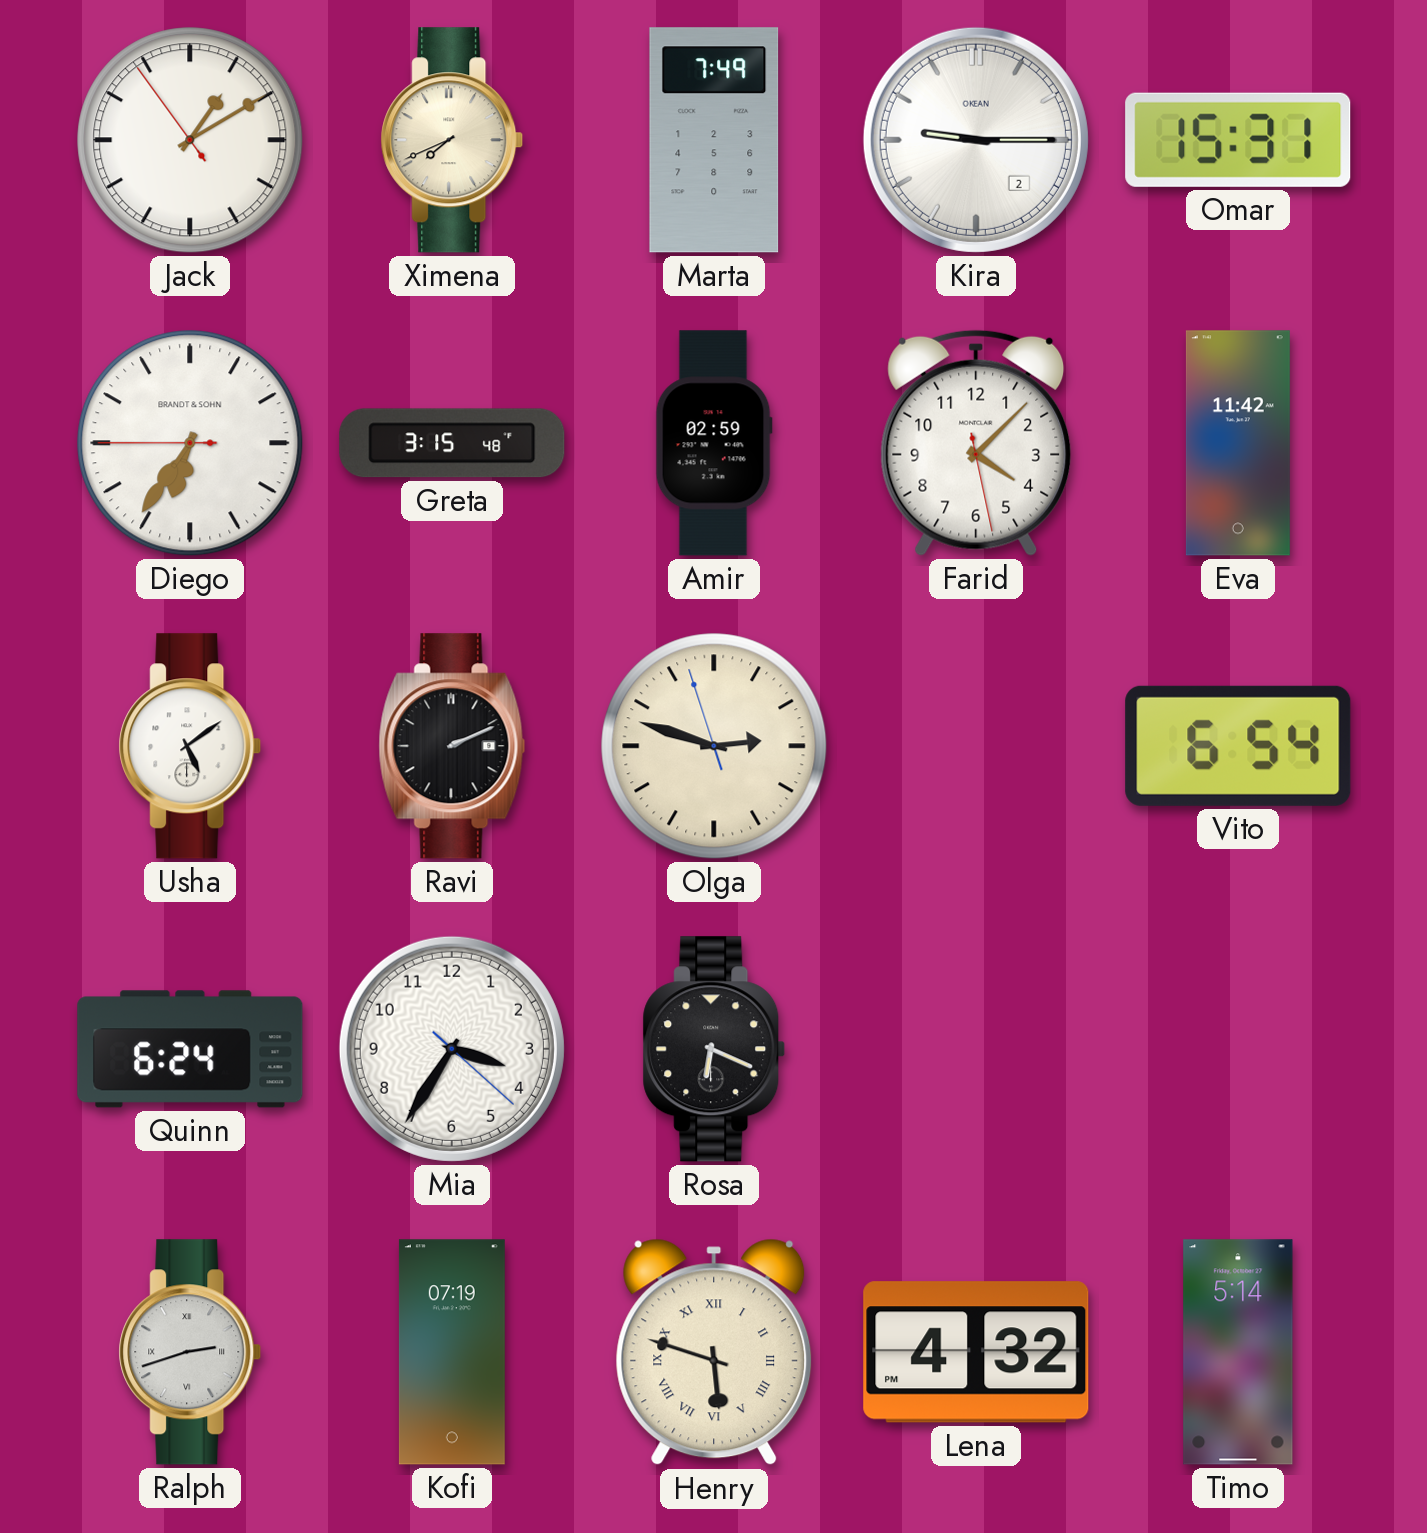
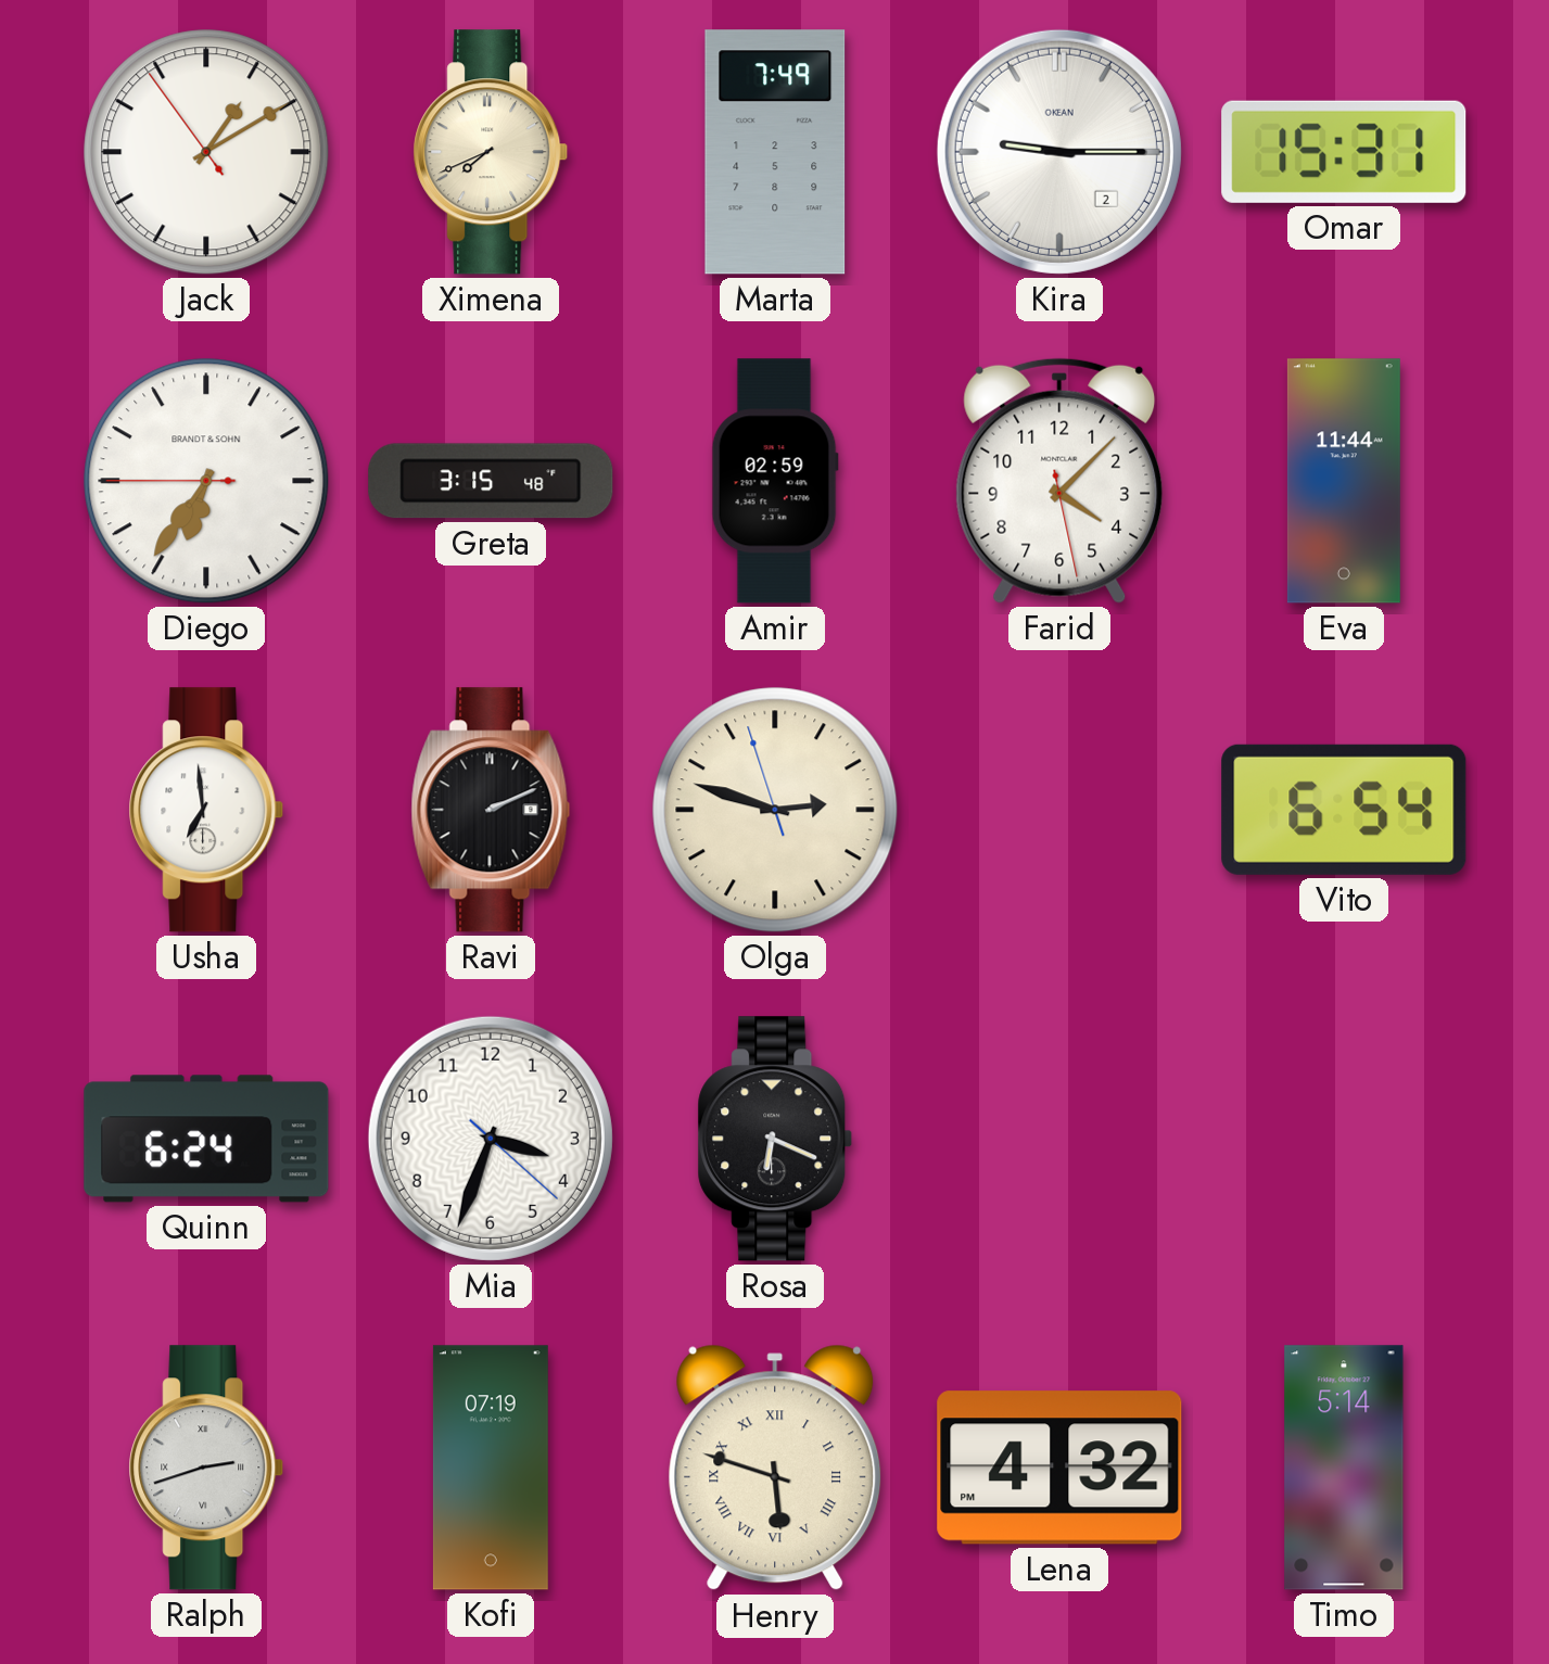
Eva: 11:42 -> 11:44
Usha: 5:09 -> 6:59
Mia: 3:35 -> 3:33
